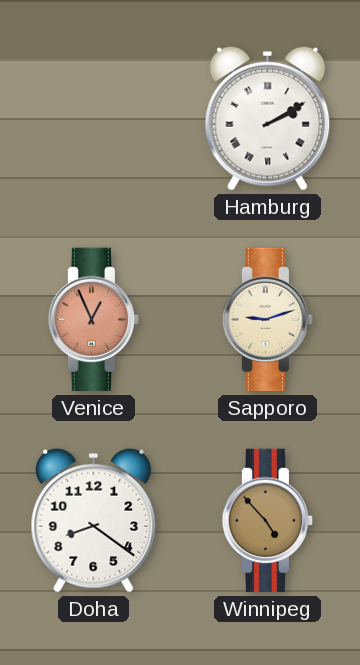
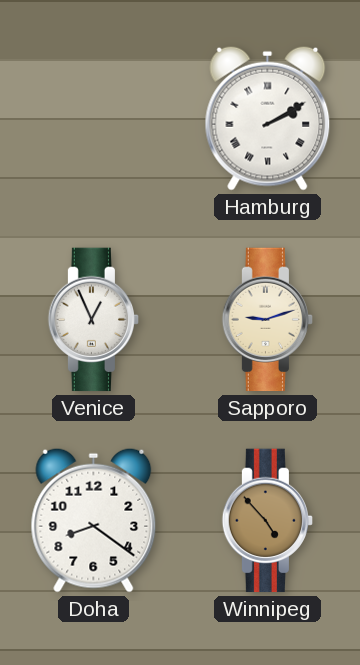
Venice dial: salmon -> white
